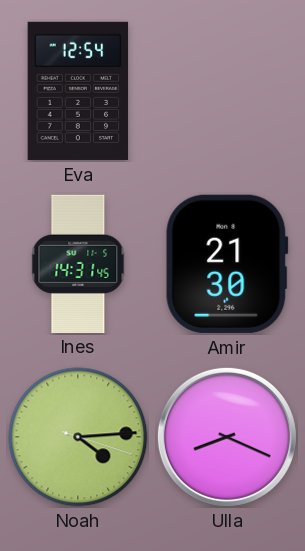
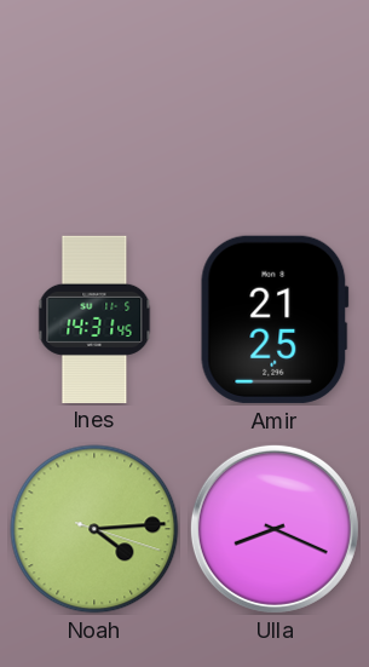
Eva: 12:54 -> none
Amir: 21:30 -> 21:25
